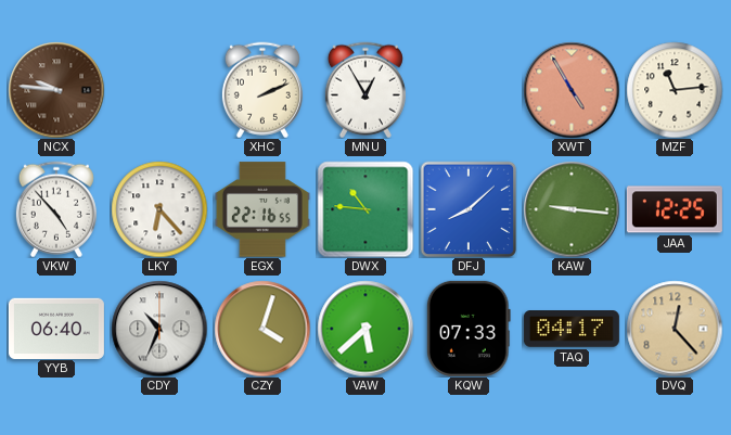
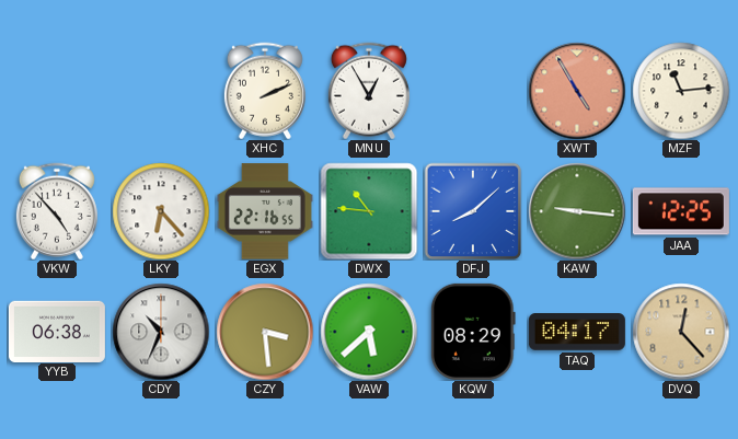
NCX: 9:46 -> none
YYB: 06:40 -> 06:38
CZY: 4:03 -> 3:29
KQW: 07:33 -> 08:29
